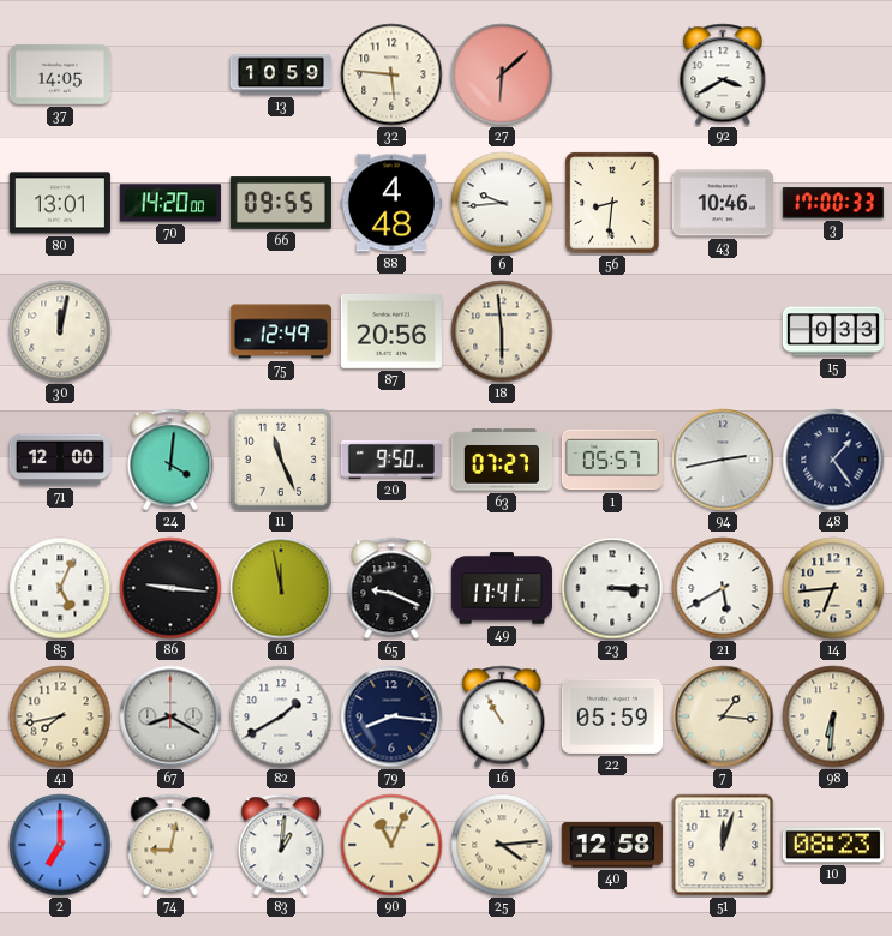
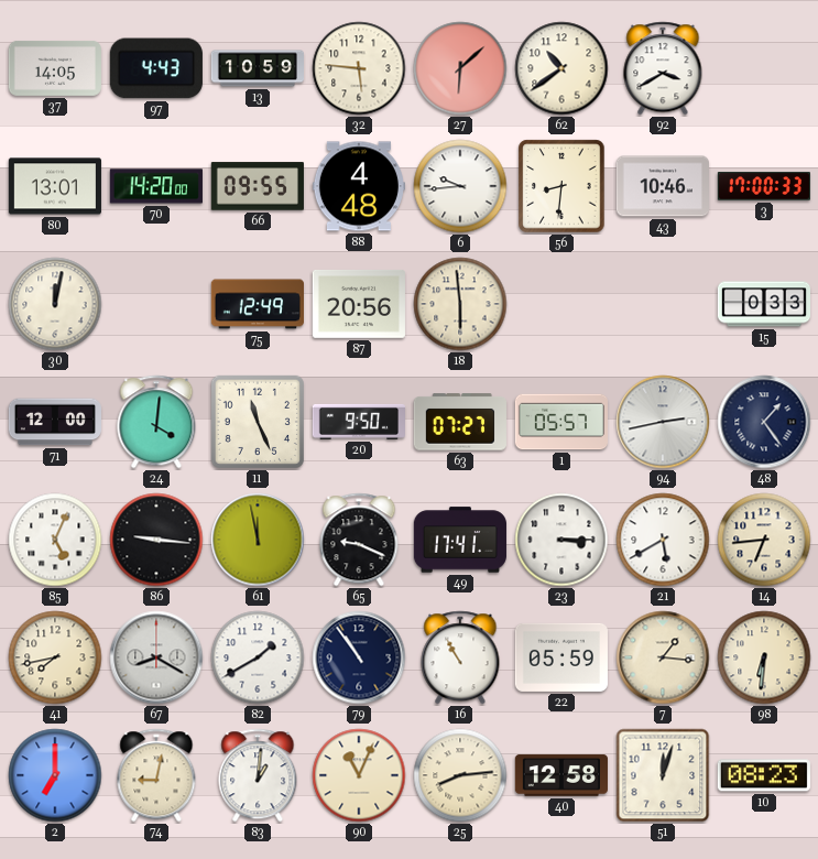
97: none -> 4:43
62: none -> 10:39
79: 8:16 -> 10:54
25: 4:14 -> 8:14
